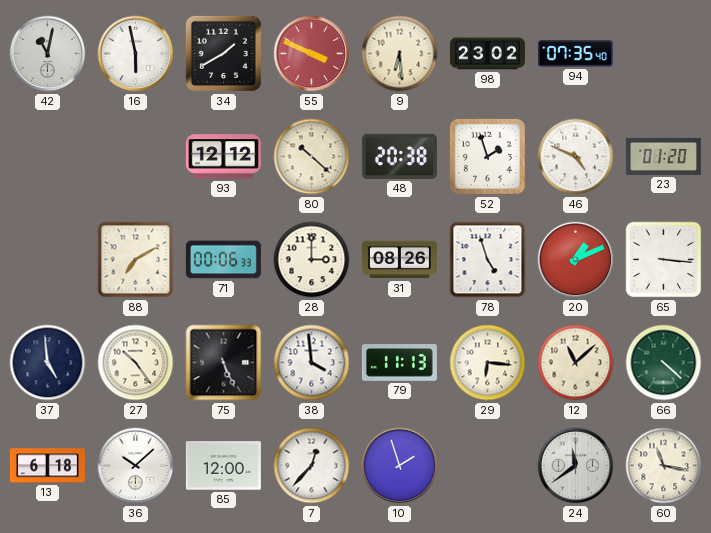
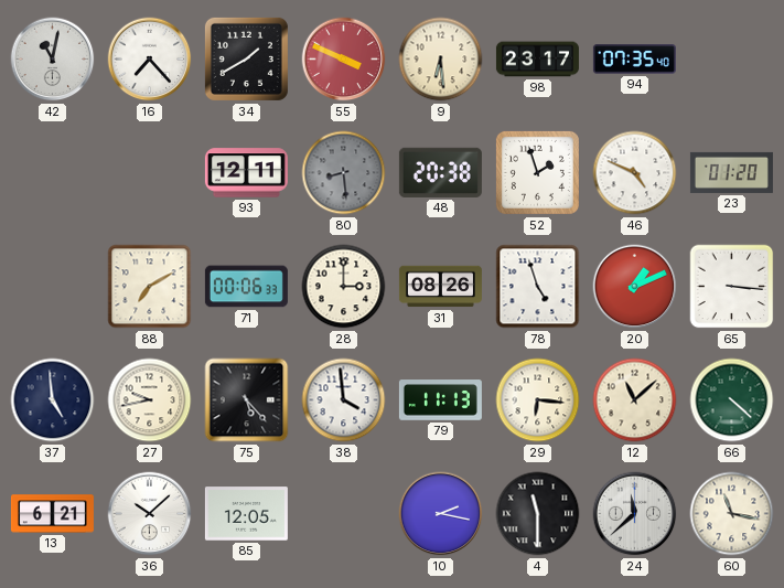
16: 5:58 -> 7:23
98: 23:02 -> 23:17
93: 12:12 -> 12:11
80: 10:22 -> 8:29
80 dial: cream -> grey
27: 10:24 -> 9:43
75: 5:26 -> 5:23
13: 6:18 -> 6:21
85: 12:00 -> 12:05
7: 12:37 -> none
10: 1:57 -> 2:17
4: none -> 11:30
24: 11:39 -> 11:38
